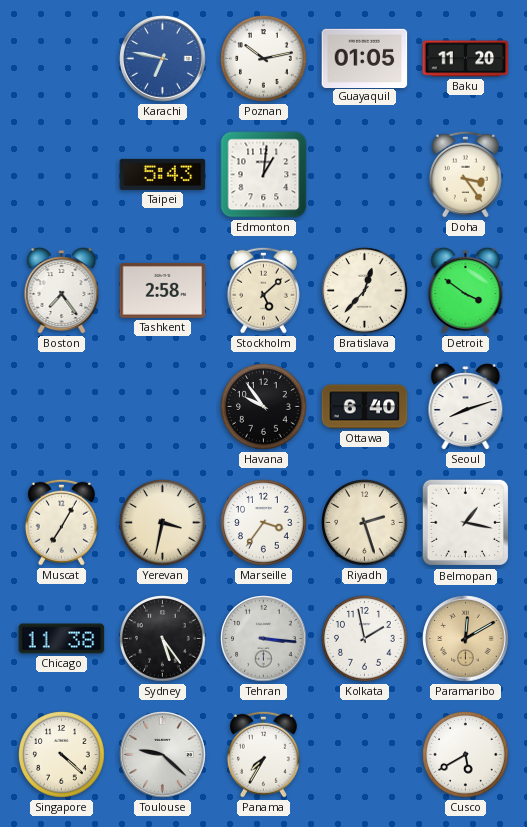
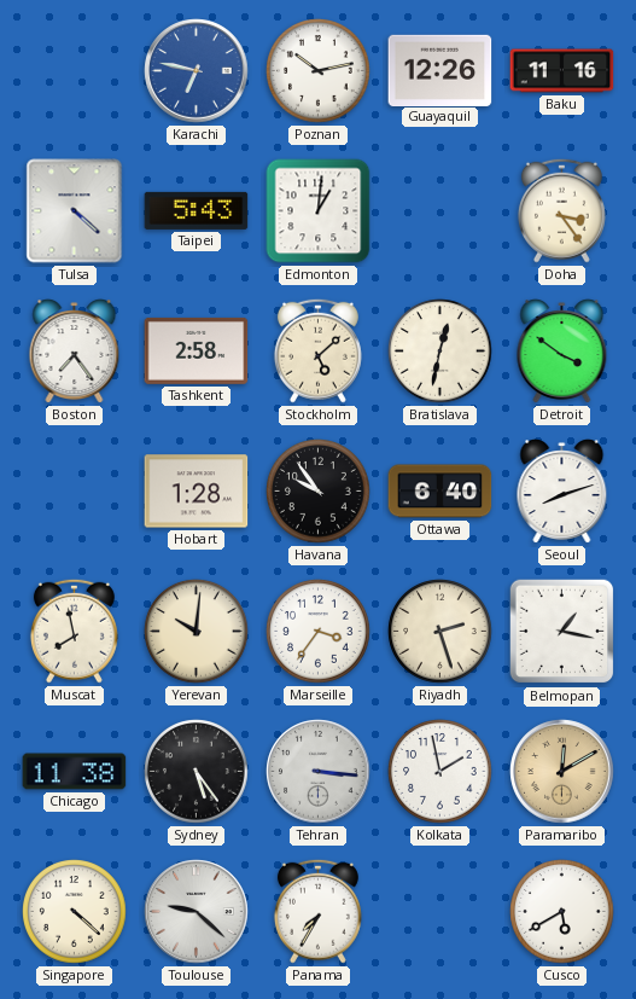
Guayaquil: 01:05 -> 12:26
Baku: 11:20 -> 11:16
Tulsa: none -> 4:22
Bratislava: 12:37 -> 12:32
Hobart: none -> 1:28
Muscat: 7:05 -> 7:58
Yerevan: 3:32 -> 10:01
